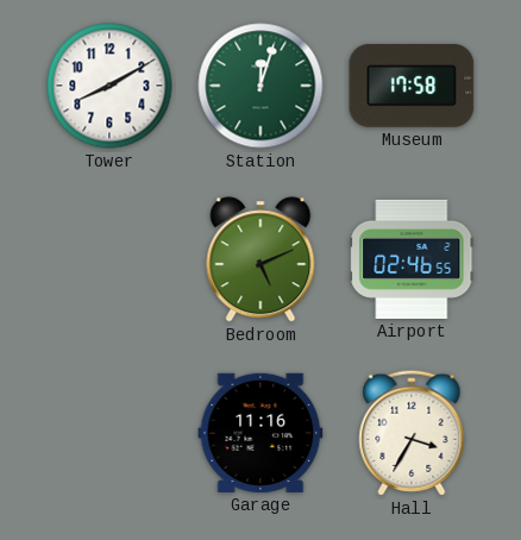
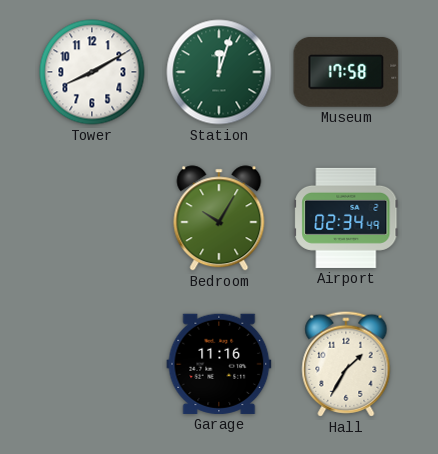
Bedroom: 5:11 -> 10:05
Airport: 02:46 -> 02:34
Hall: 3:35 -> 1:35
